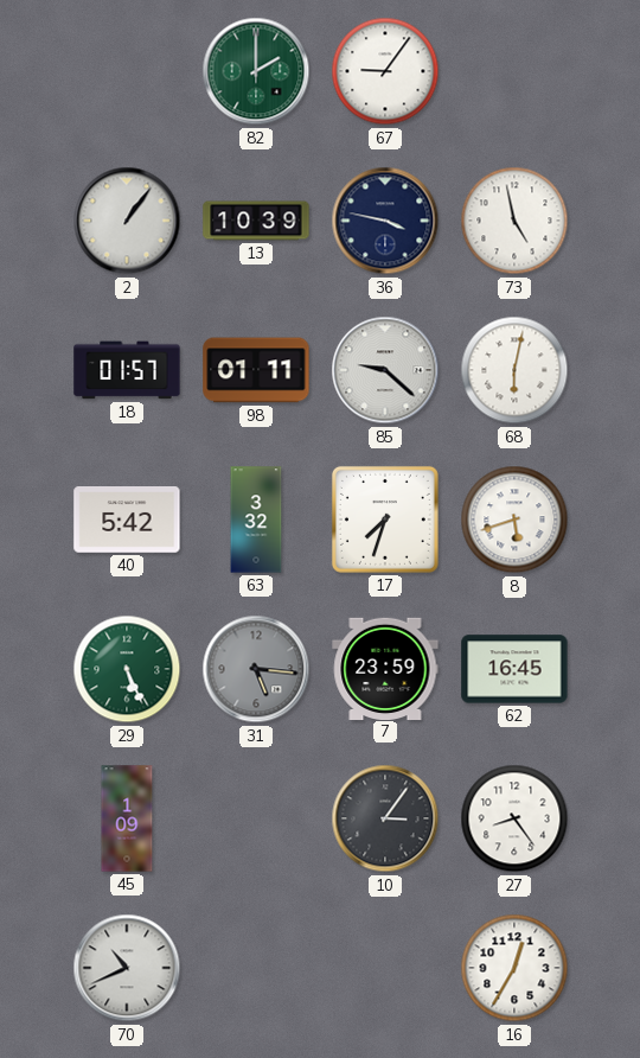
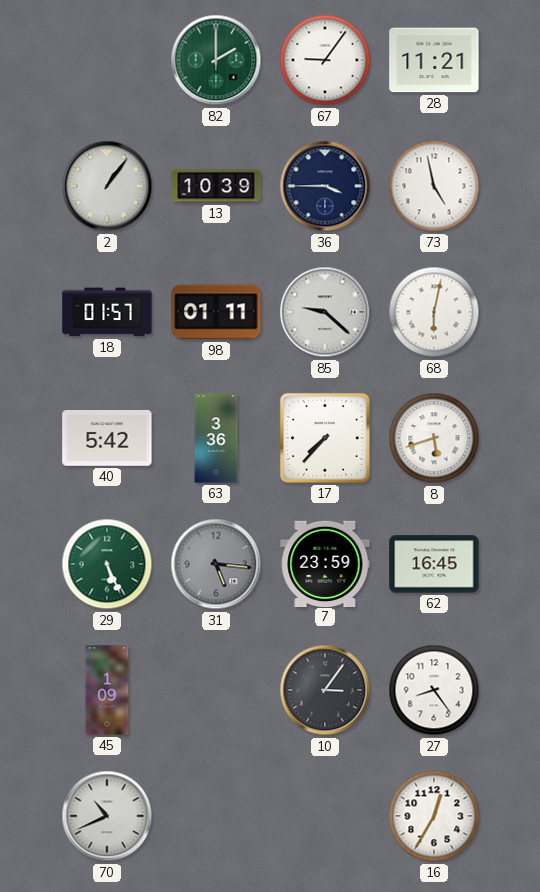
28: none -> 11:21
36: 3:47 -> 3:45
63: 3:32 -> 3:36
17: 7:33 -> 7:37
